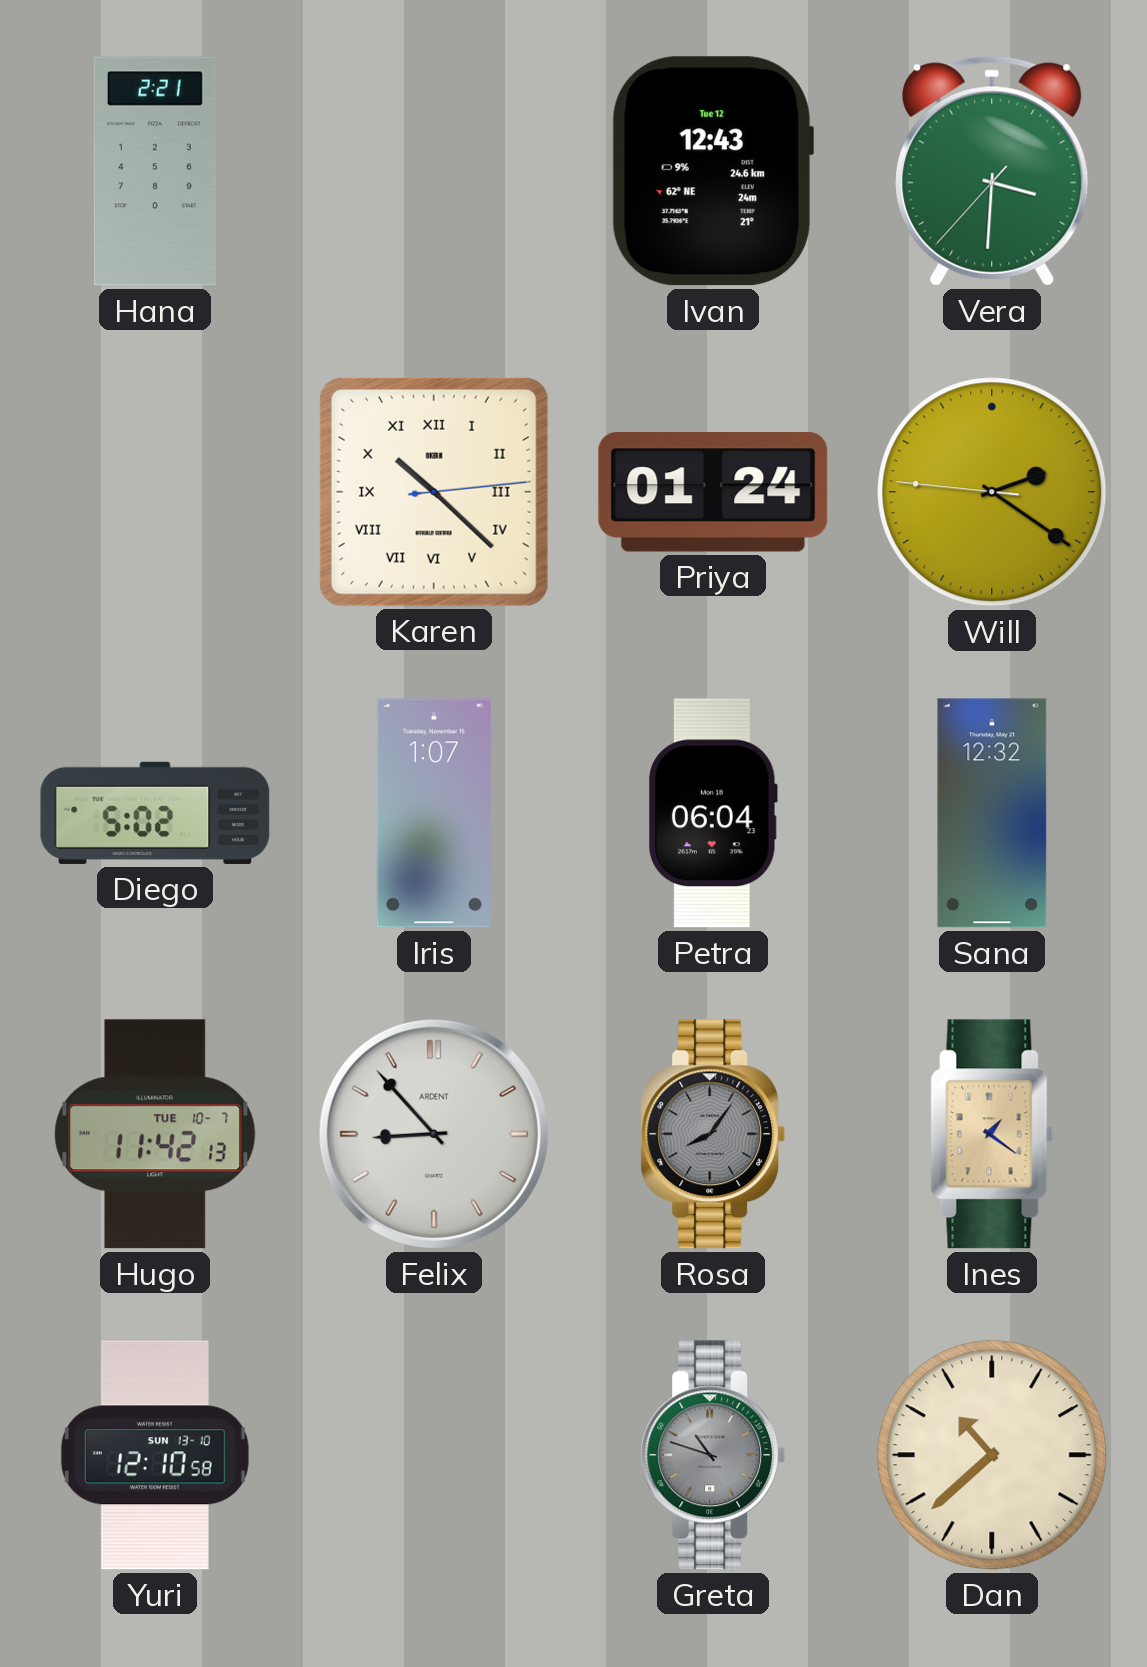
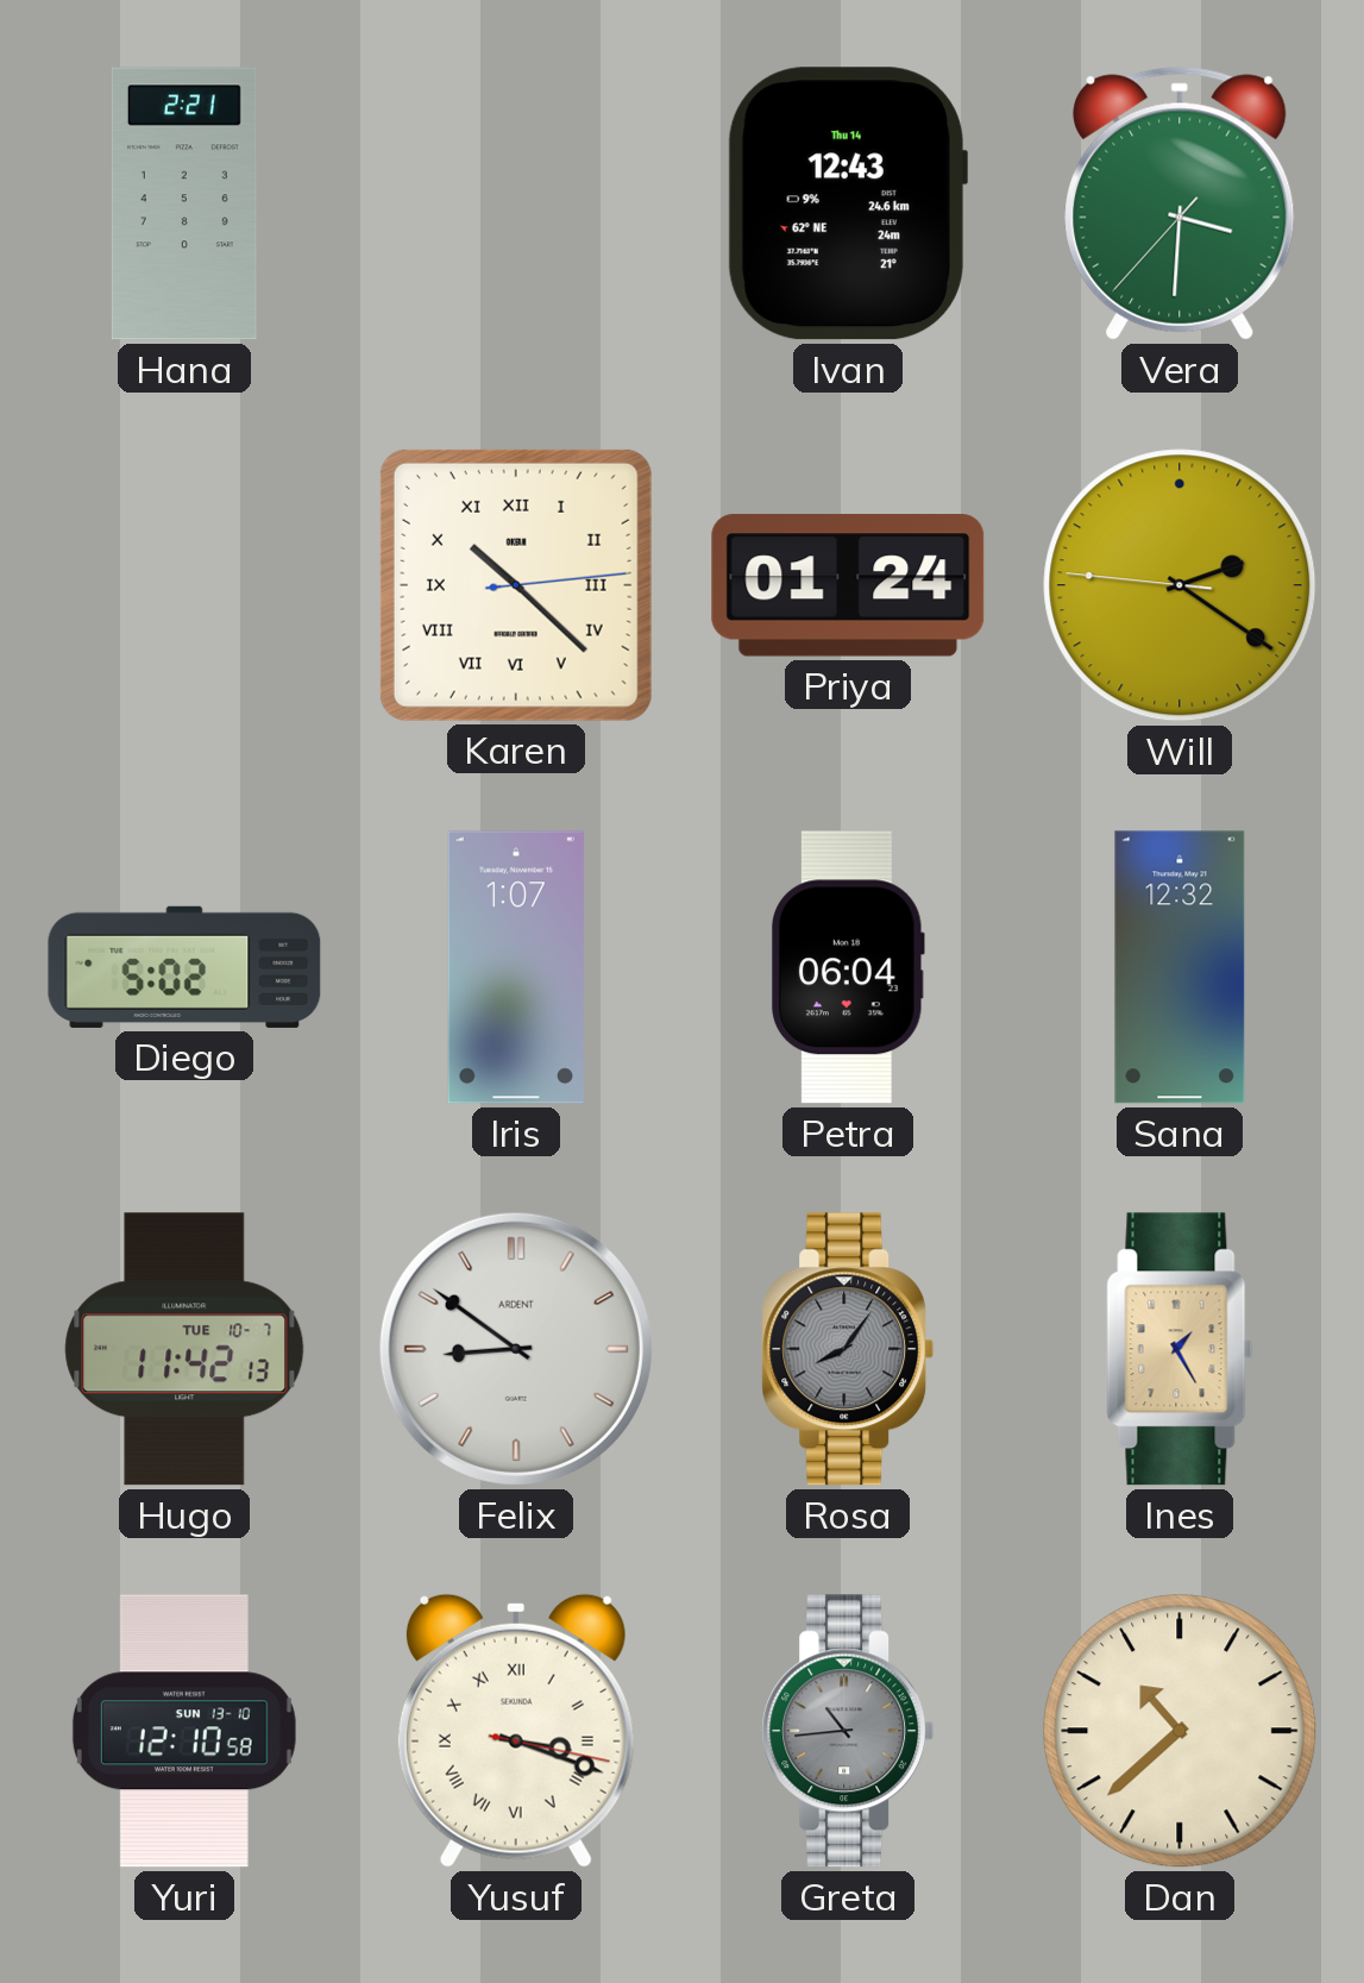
Ivan date: Tue 12 -> Thu 14
Felix: 8:53 -> 8:51
Ines: 1:21 -> 1:25
Yusuf: none -> 3:18
Greta: 10:48 -> 10:44
